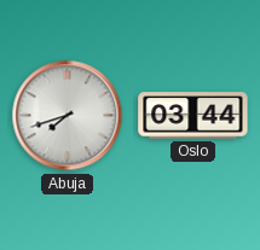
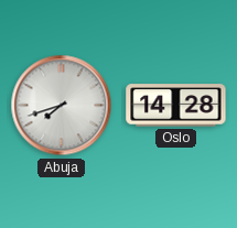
Oslo: 03:44 -> 14:28
